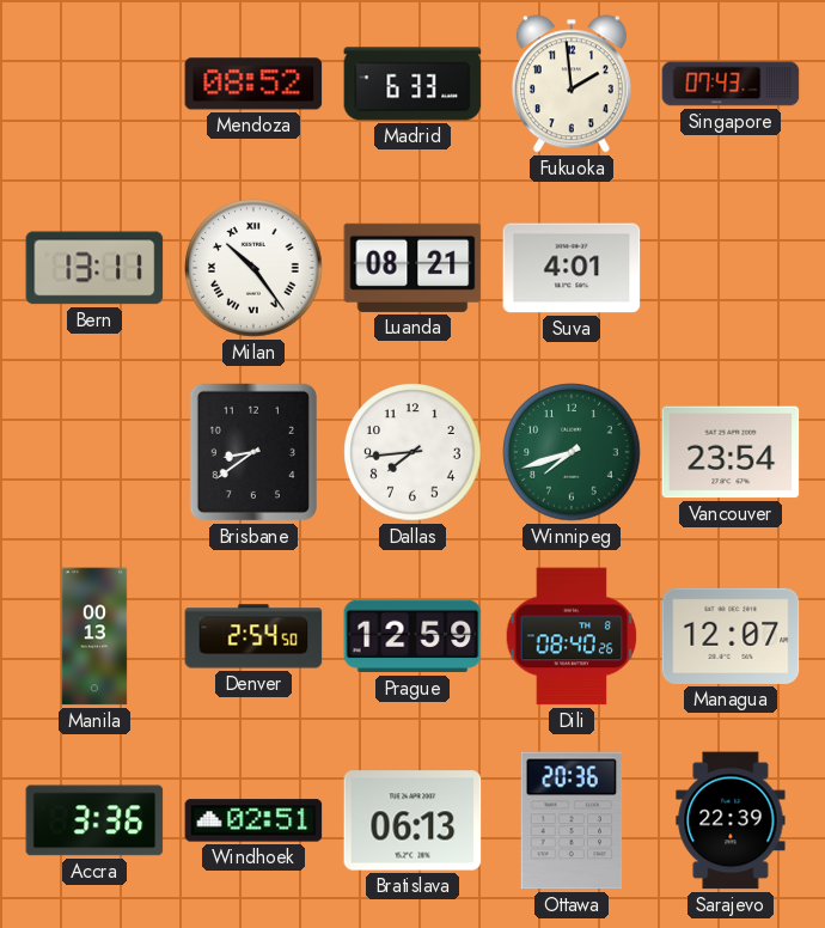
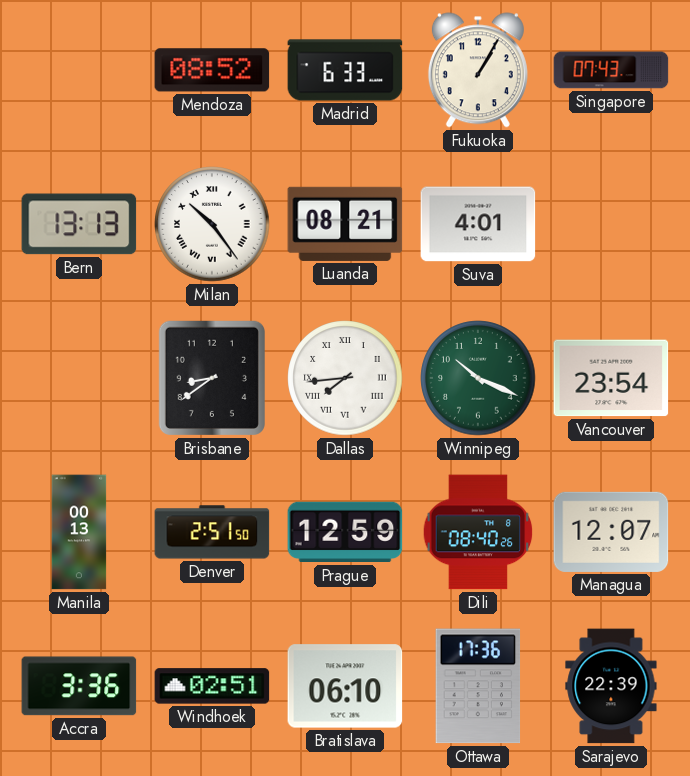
Fukuoka: 1:59 -> 1:05
Bern: 13:11 -> 13:13
Dallas numerals: Arabic -> Roman
Winnipeg: 7:42 -> 10:19
Denver: 2:54 -> 2:51
Bratislava: 06:13 -> 06:10
Ottawa: 20:36 -> 17:36
